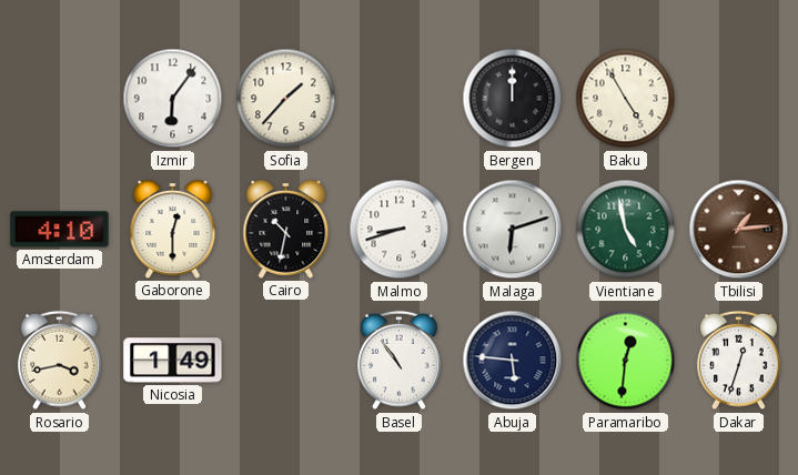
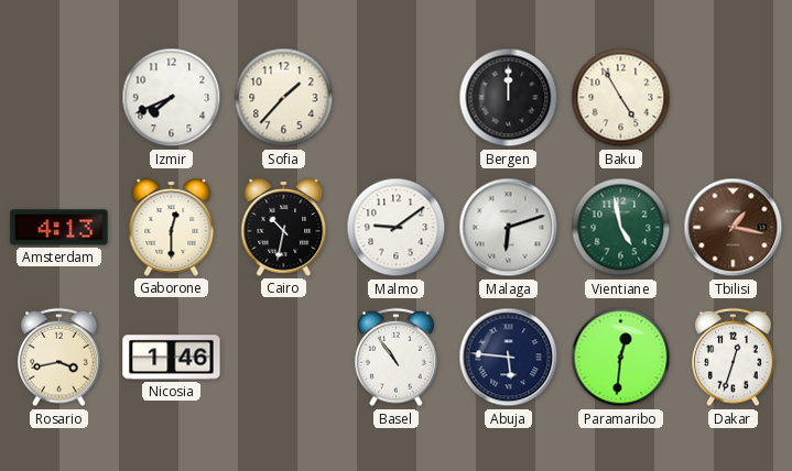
Izmir: 6:06 -> 7:41
Amsterdam: 4:10 -> 4:13
Malmo: 8:42 -> 9:09
Tbilisi: 1:14 -> 1:17
Nicosia: 1:49 -> 1:46
